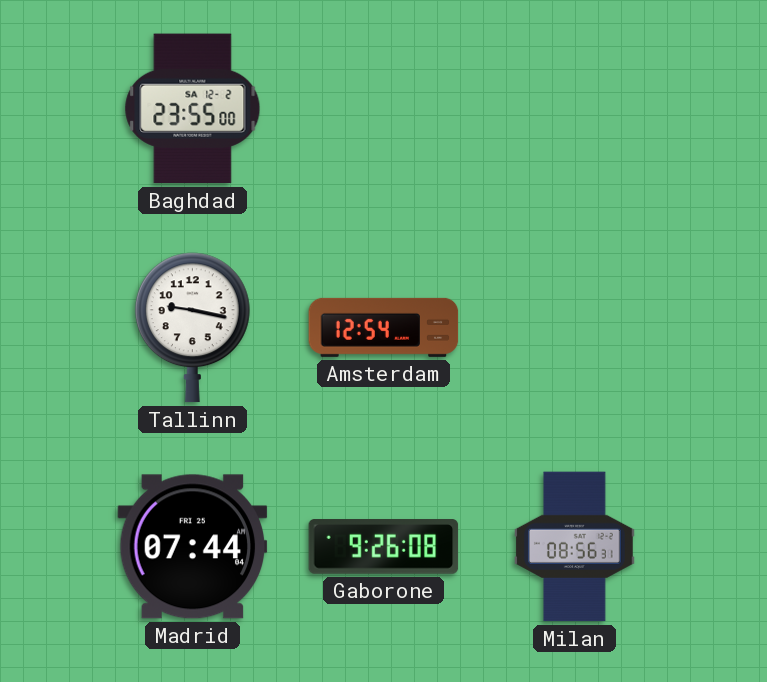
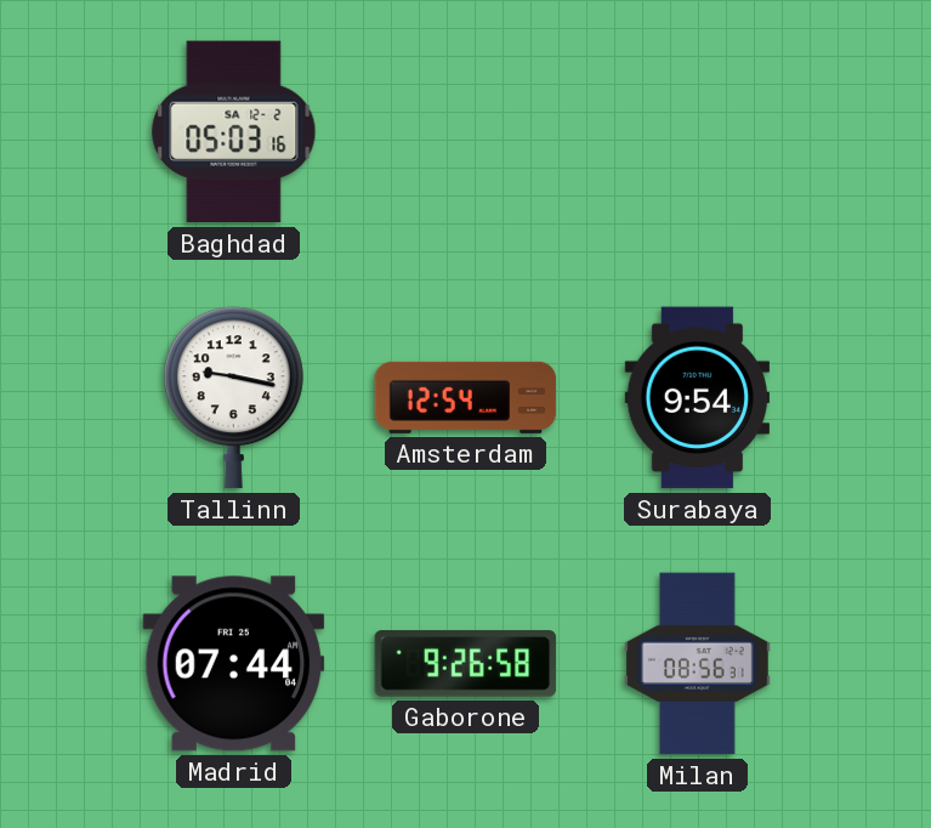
Baghdad: 23:55 -> 05:03
Surabaya: none -> 9:54
Gaborone: 9:26:08 -> 9:26:58
